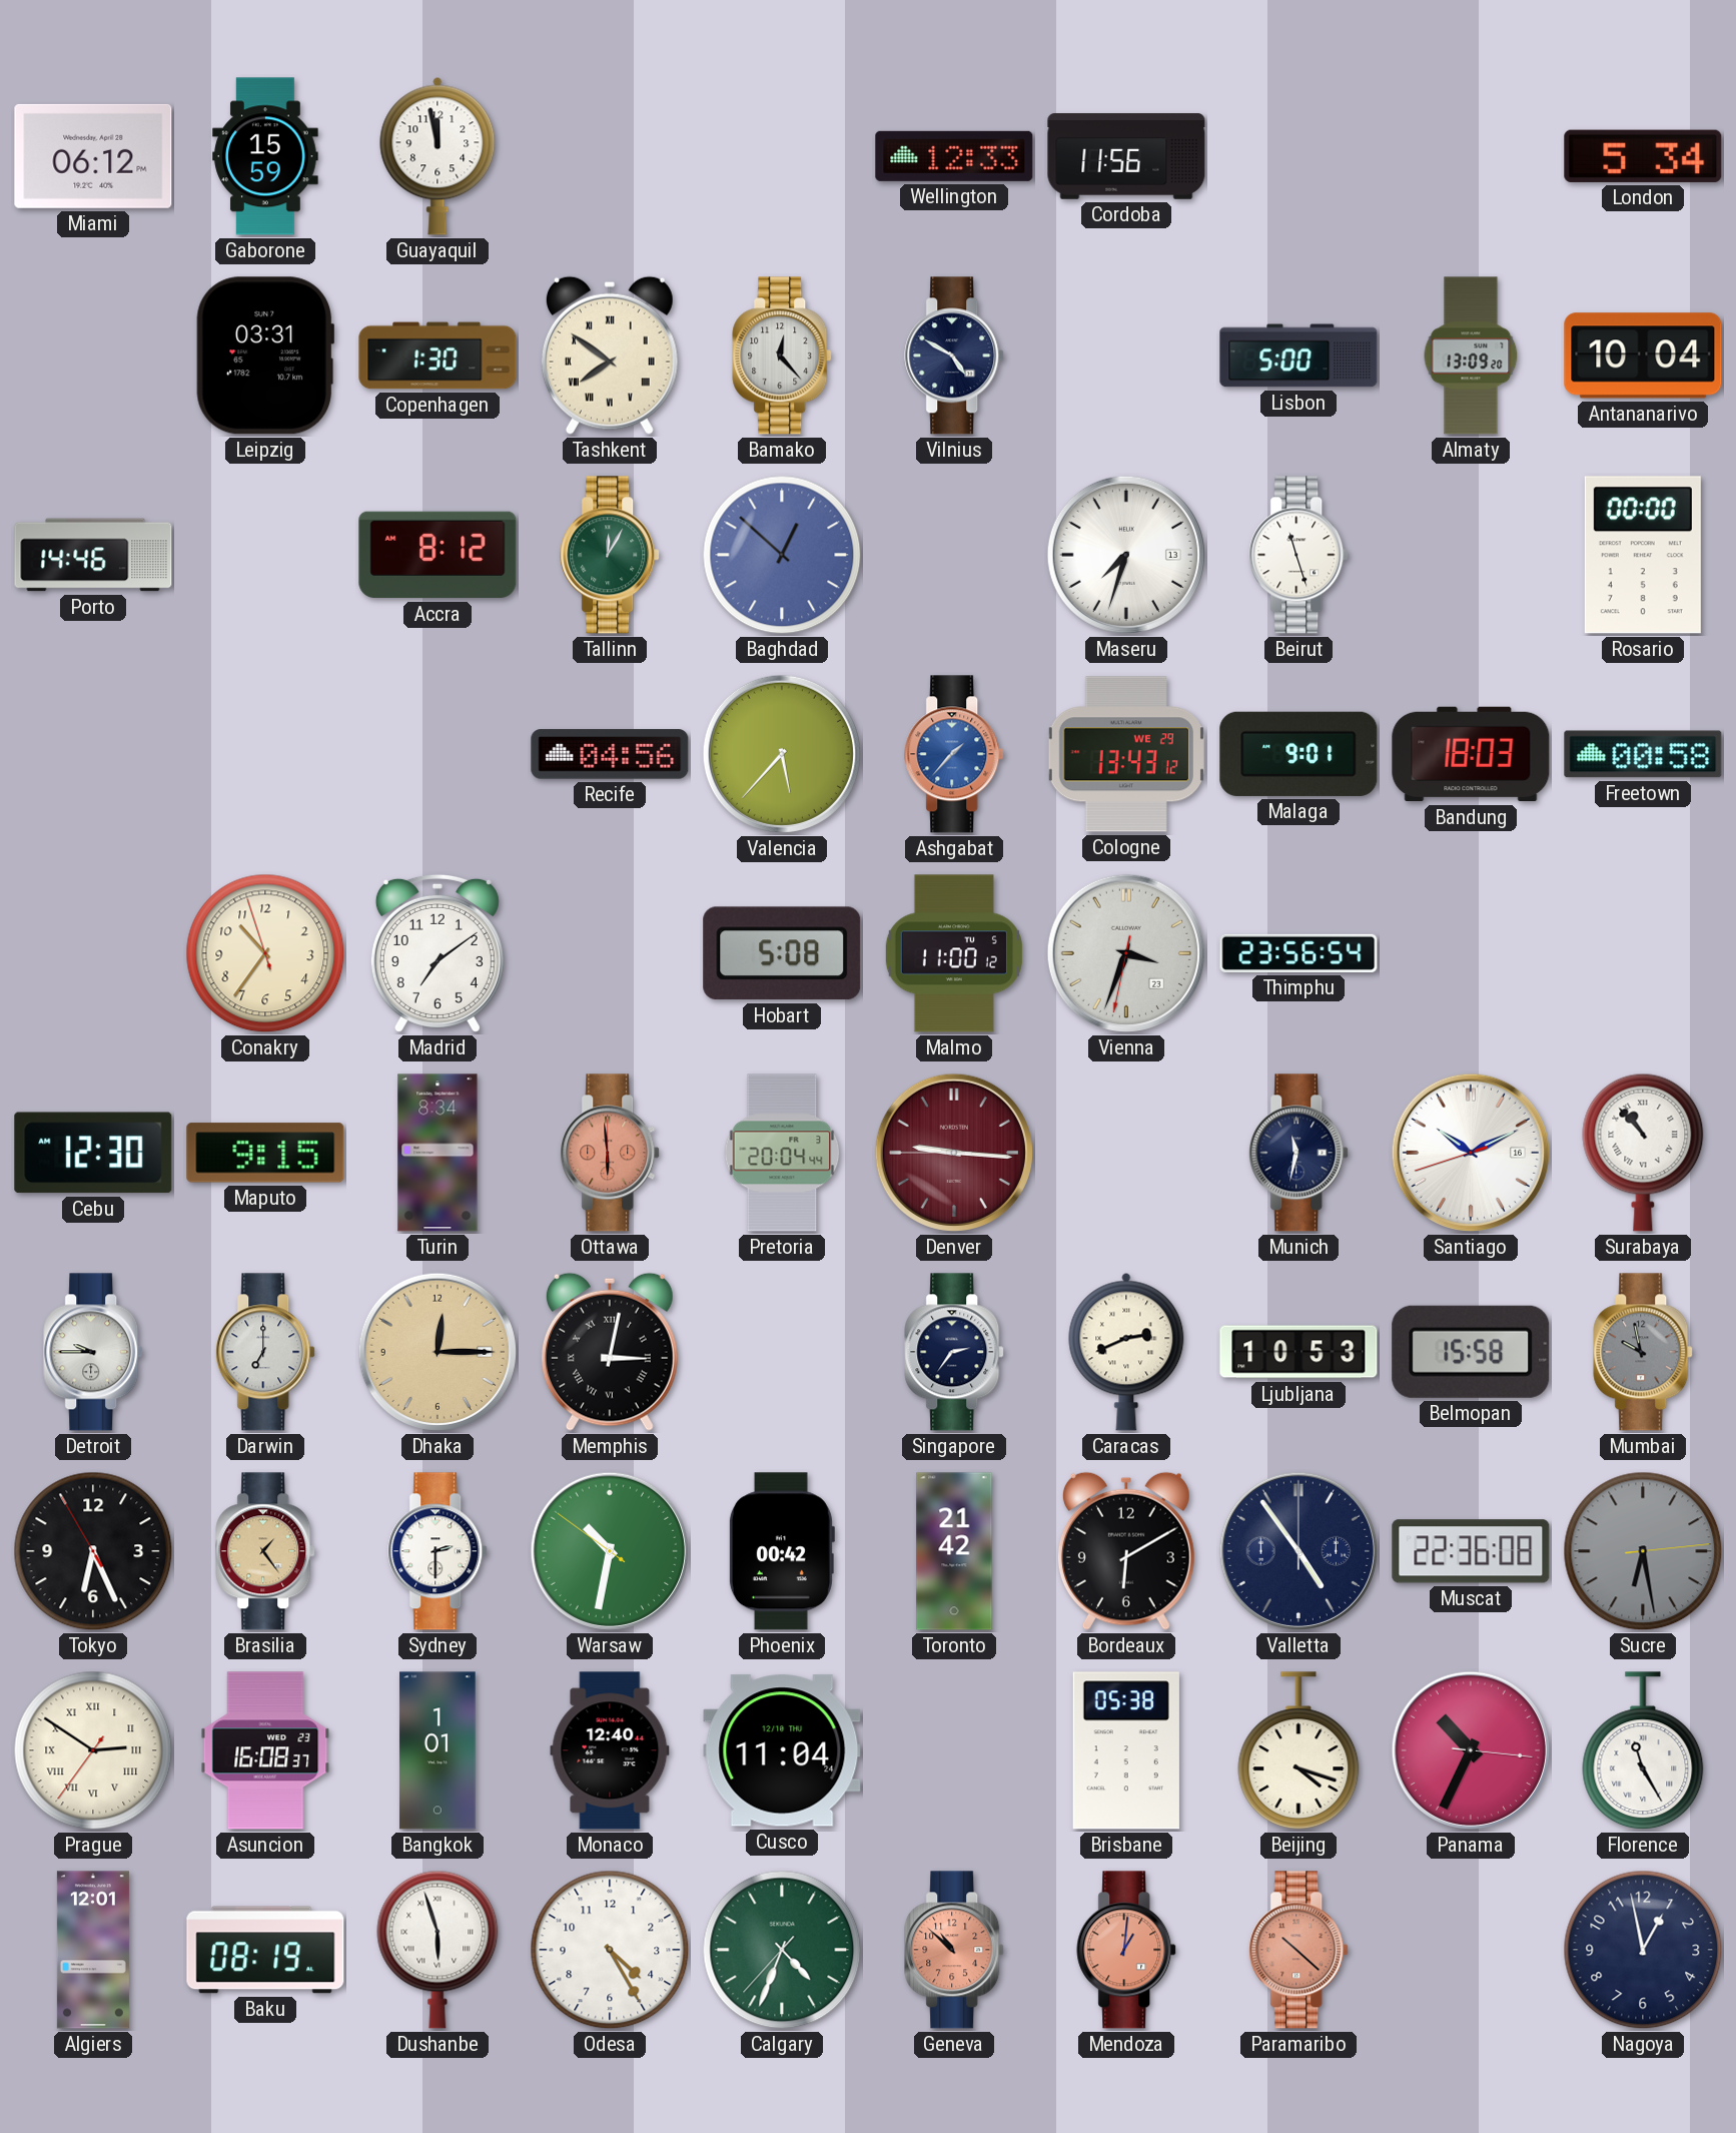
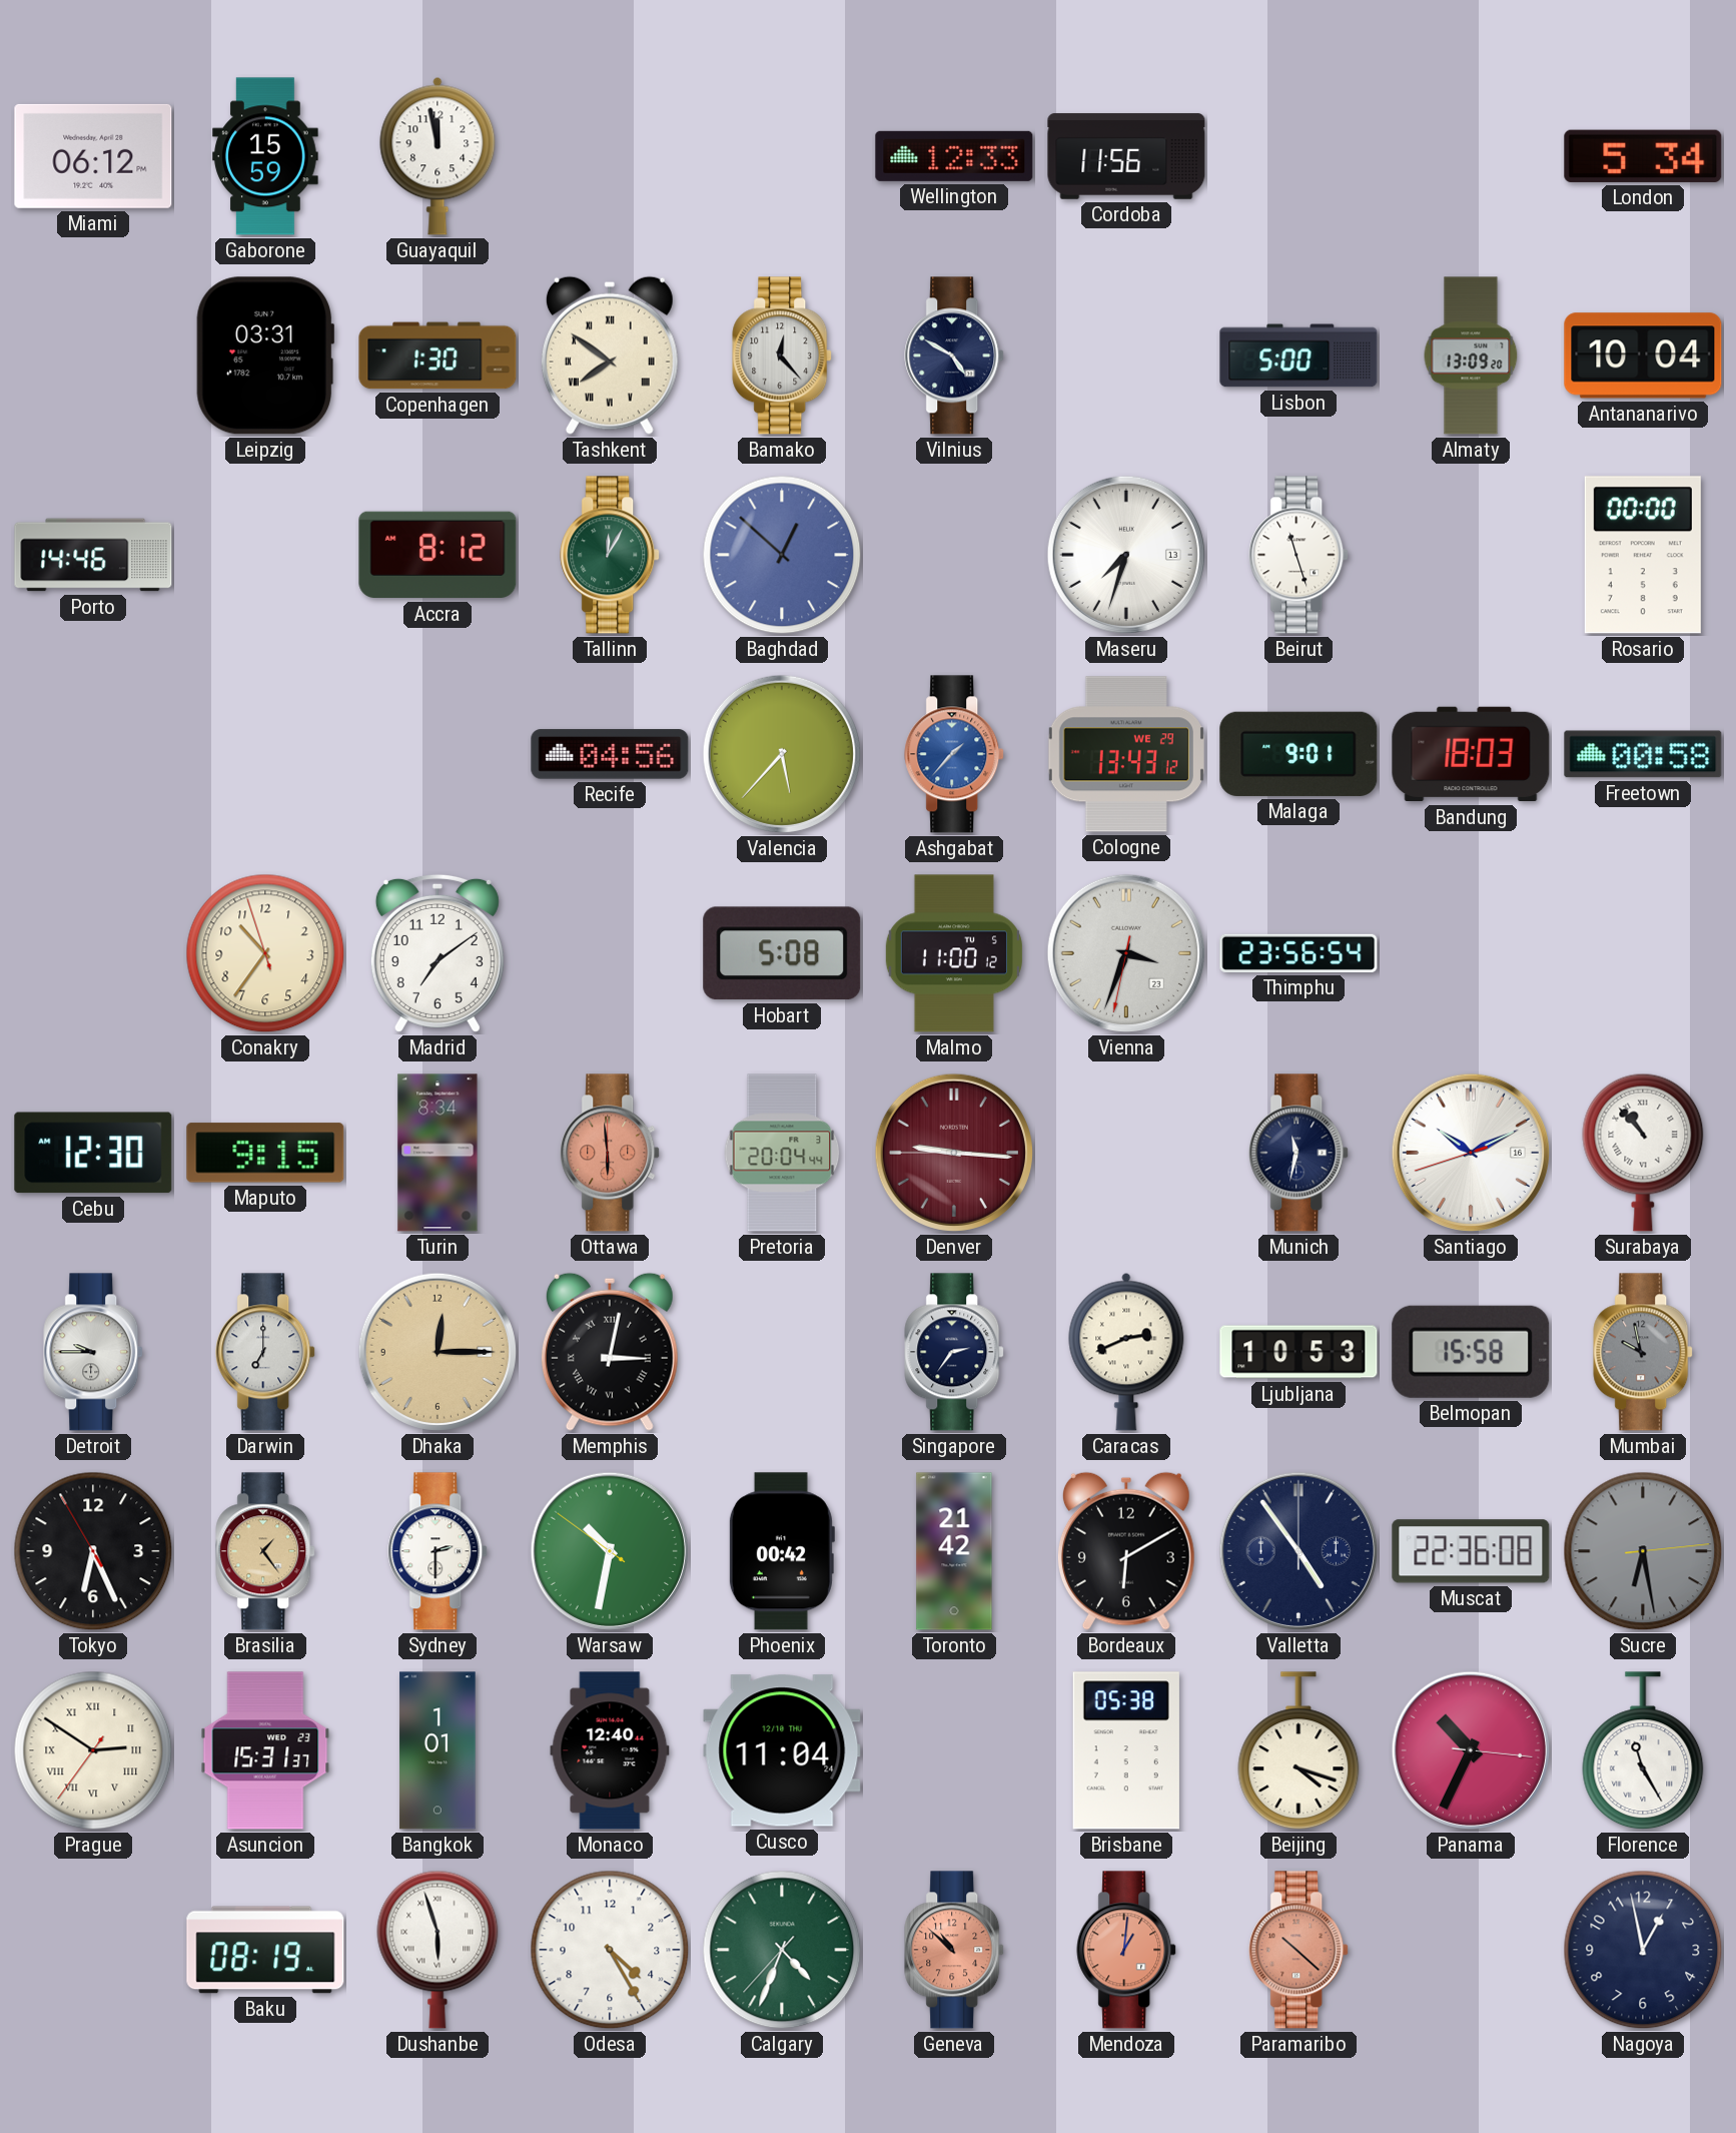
Asuncion: 16:08 -> 15:31
Algiers: 12:01 -> none
